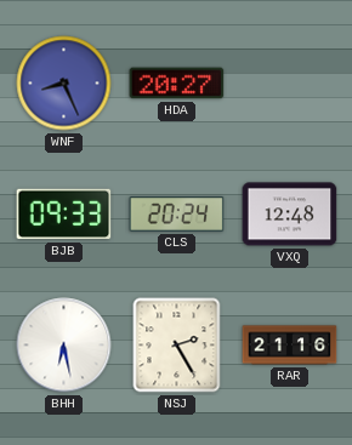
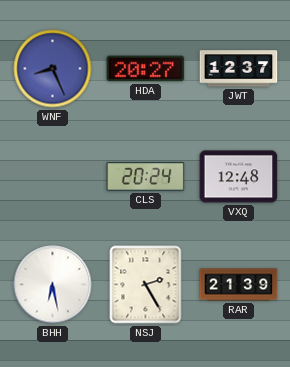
JWT: none -> 12:37
BJB: 09:33 -> none
RAR: 21:16 -> 21:39
